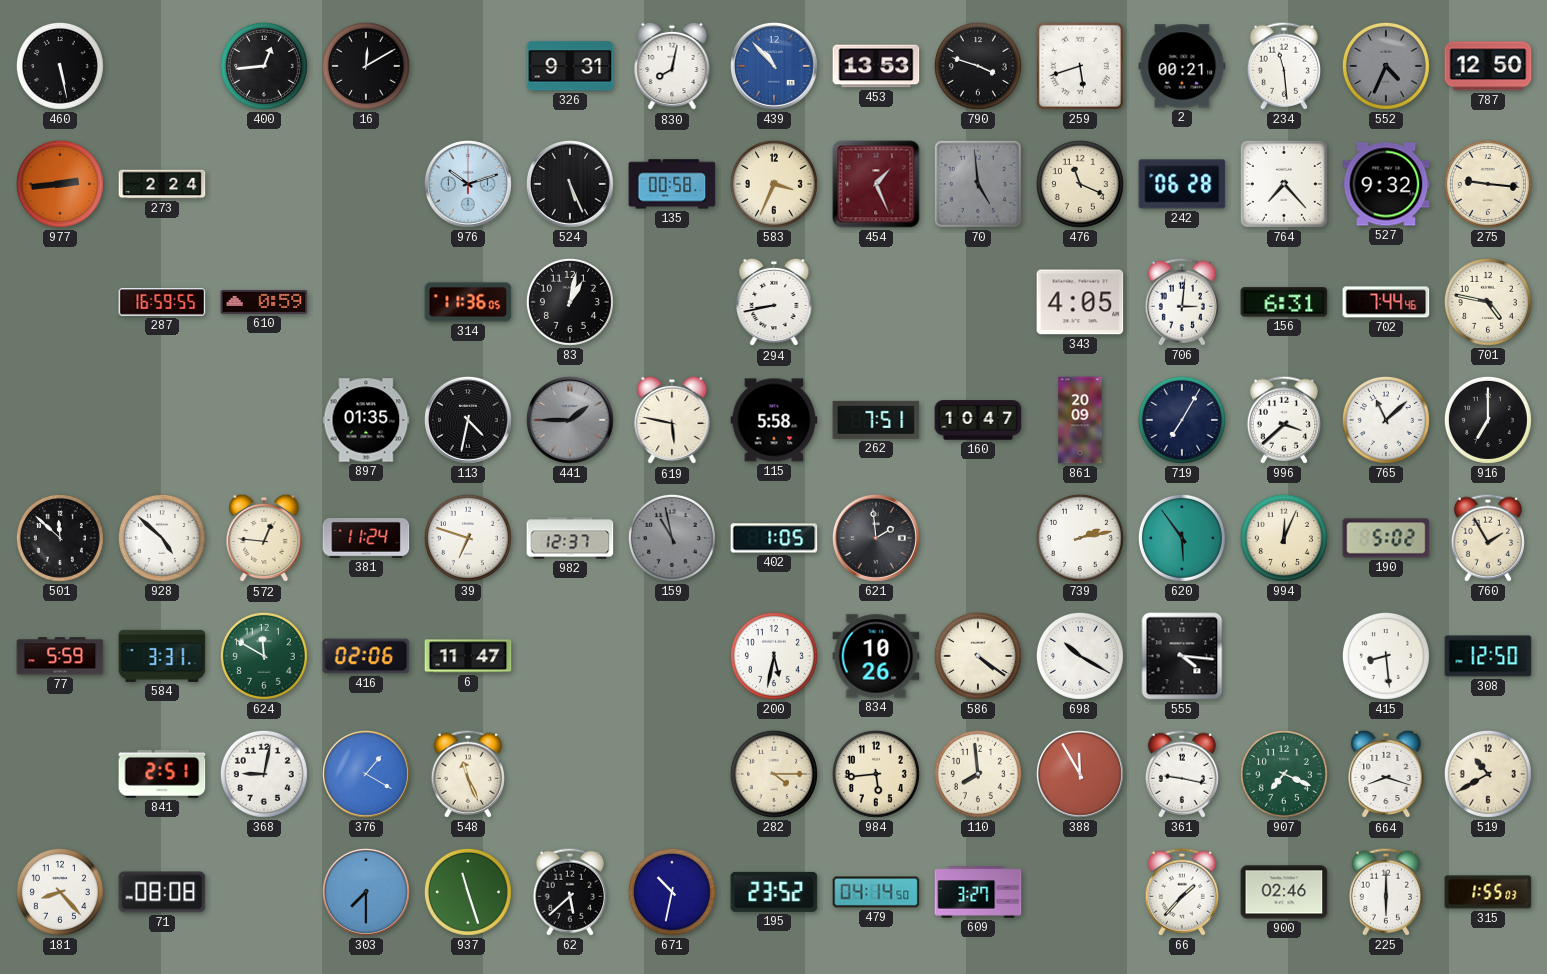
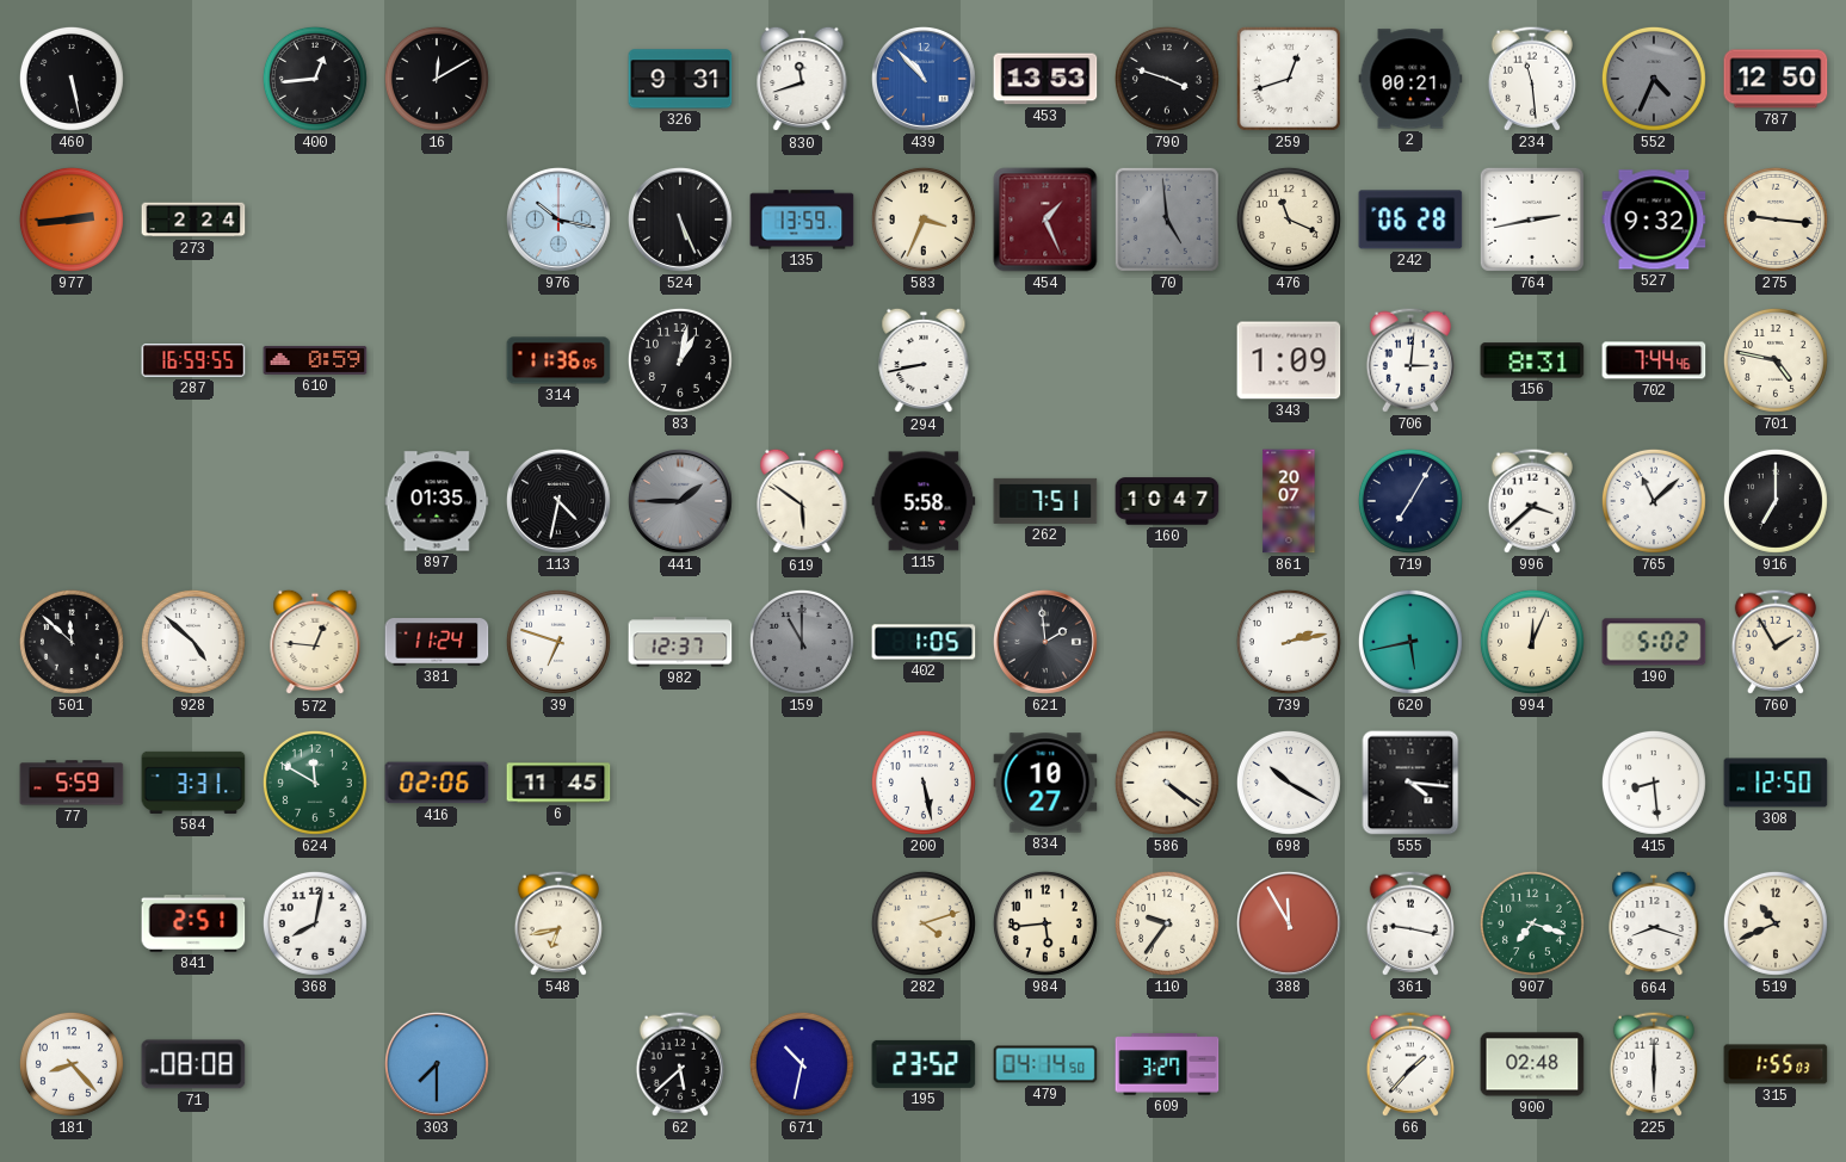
830: 8:02 -> 11:42
259: 5:42 -> 12:42
976: 10:12 -> 10:17
135: 00:58 -> 13:59
764: 7:23 -> 2:43
343: 4:05 -> 1:09
156: 6:31 -> 8:31
619: 5:47 -> 5:51
861: 20:09 -> 20:07
159: 10:58 -> 11:00
620: 5:54 -> 5:43
6: 11:47 -> 11:45
200: 5:32 -> 5:28
834: 10:26 -> 10:27
368: 9:02 -> 8:02
376: 1:20 -> none
548: 11:26 -> 6:43
282: 4:15 -> 4:12
110: 7:59 -> 9:36
907: 7:19 -> 7:18
519: 10:40 -> 10:41
937: 11:27 -> none
900: 02:46 -> 02:48
